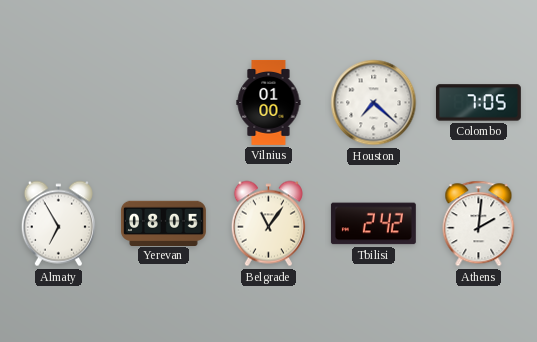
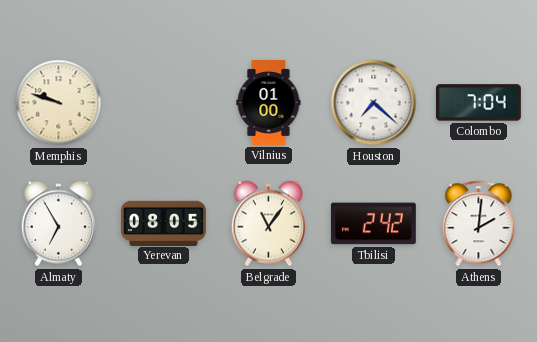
Memphis: none -> 9:48
Colombo: 7:05 -> 7:04
